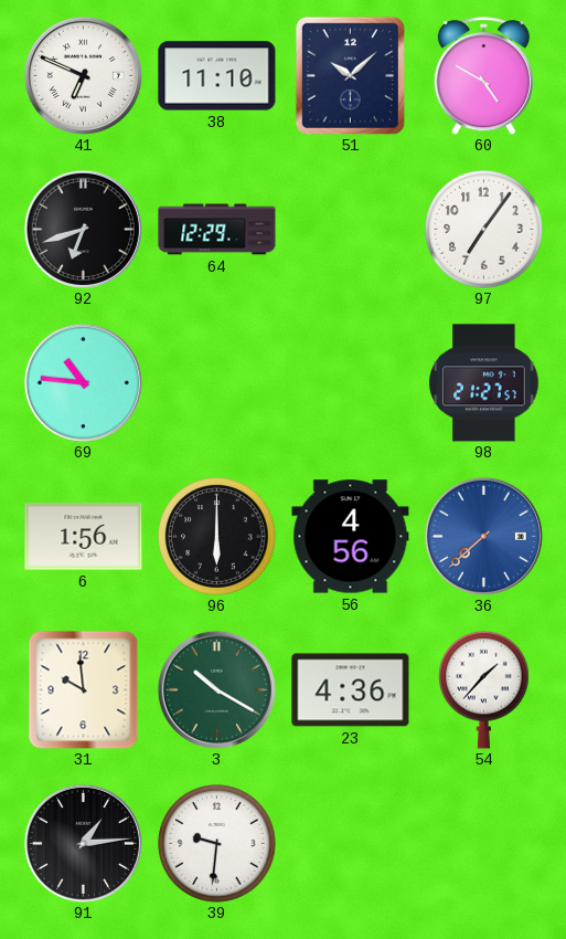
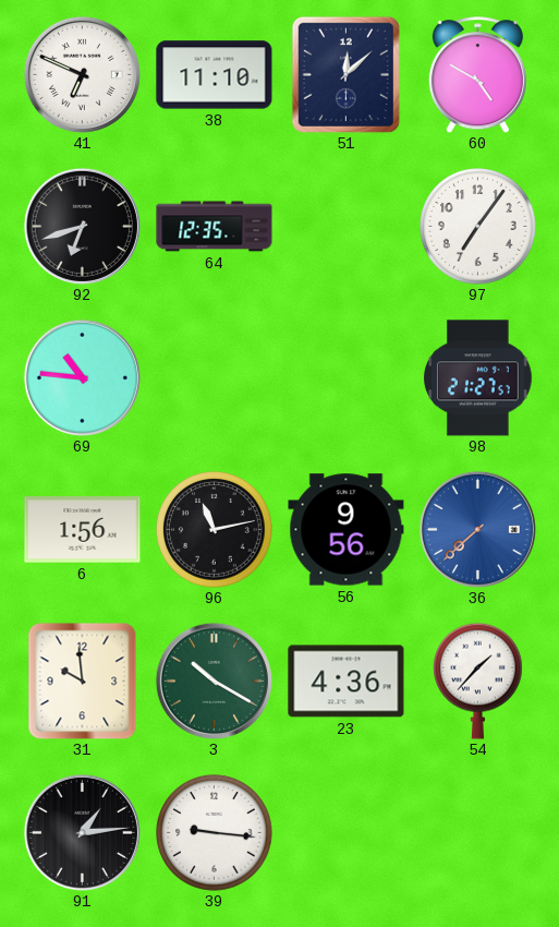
51: 10:08 -> 12:08
64: 12:29 -> 12:35
96: 6:00 -> 11:13
56: 4:56 -> 9:56
39: 9:31 -> 9:16
